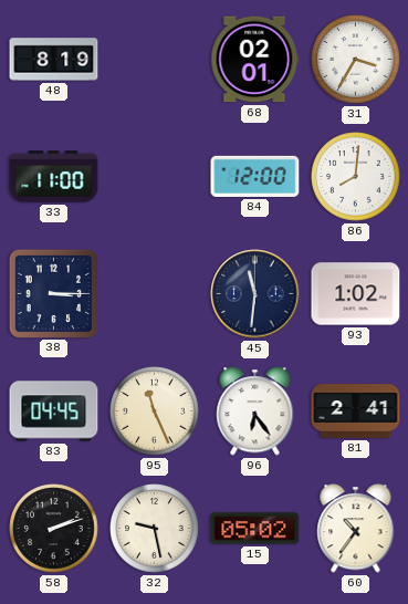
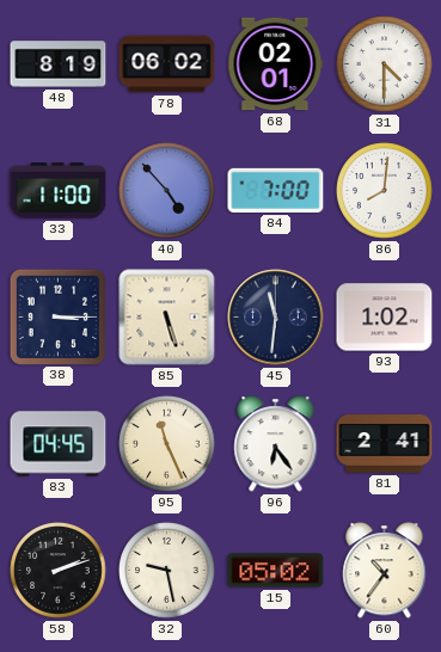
78: none -> 06:02
31: 3:35 -> 4:30
40: none -> 4:53
84: 12:00 -> 7:00
85: none -> 5:27
